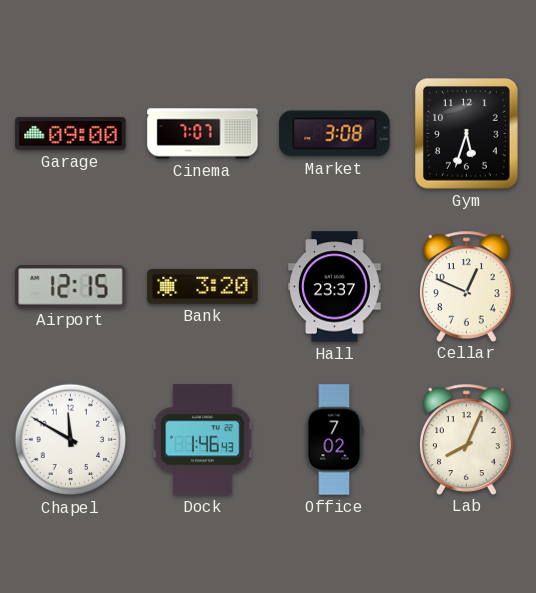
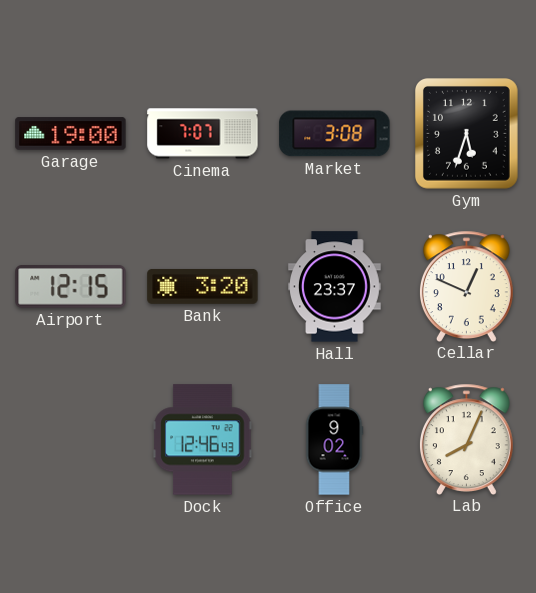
Garage: 09:00 -> 19:00
Chapel: 11:50 -> none
Dock: 1:46 -> 12:46
Office: 7:02 -> 9:02
